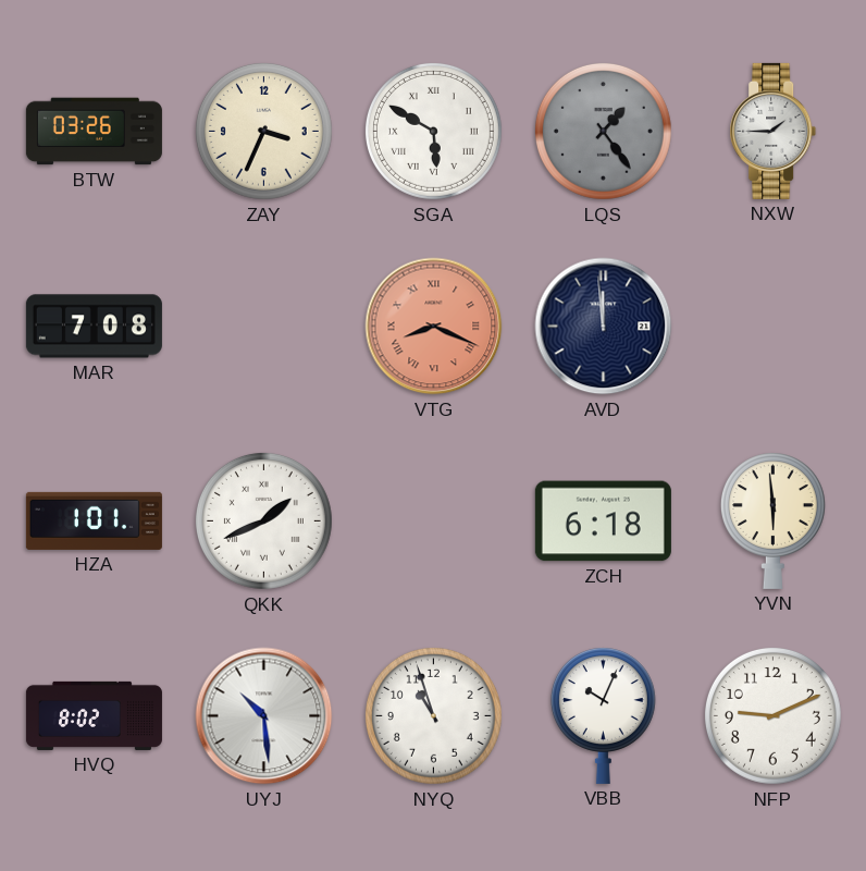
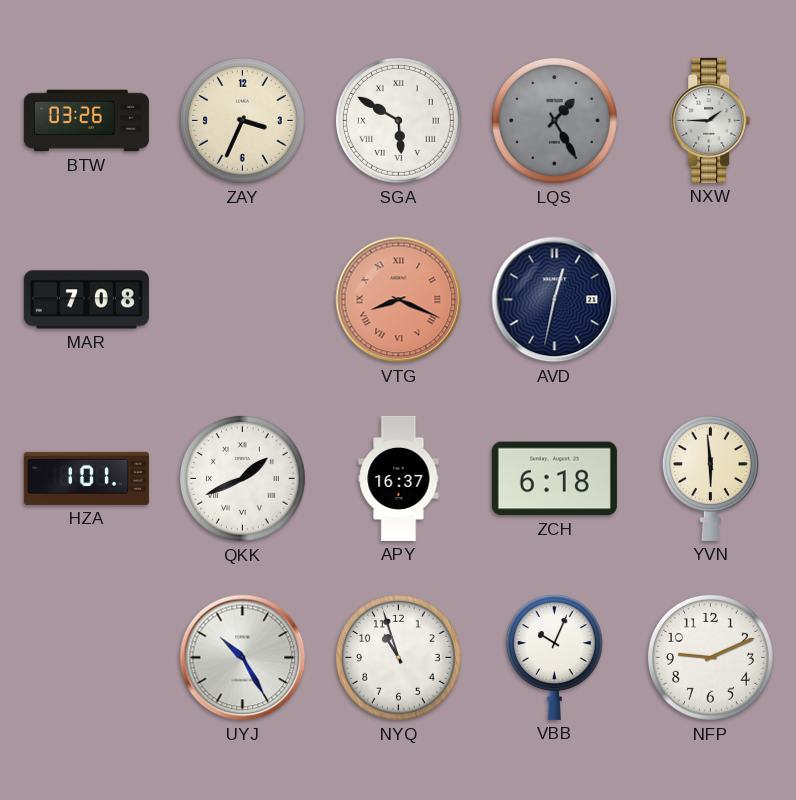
LQS: 1:24 -> 1:25
AVD: 11:59 -> 12:32
APY: none -> 16:37
HVQ: 8:02 -> none
UYJ: 10:29 -> 10:25
